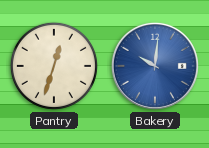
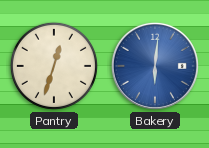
Bakery: 10:01 -> 6:01
